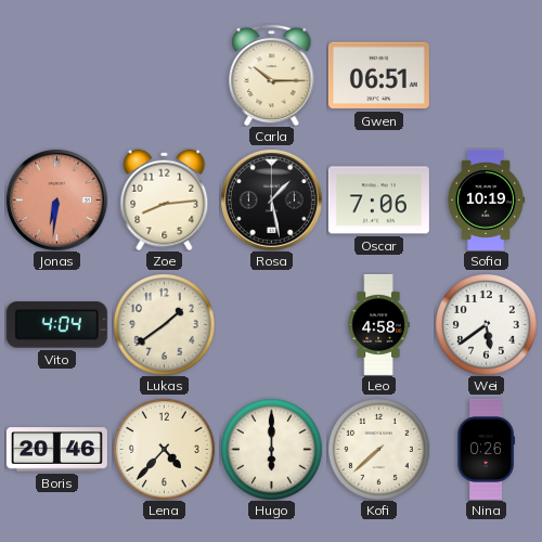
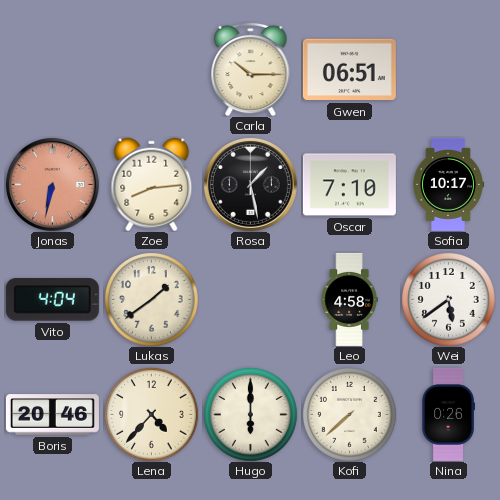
Jonas: 6:31 -> 6:32
Oscar: 7:06 -> 7:10
Sofia: 10:19 -> 10:17
